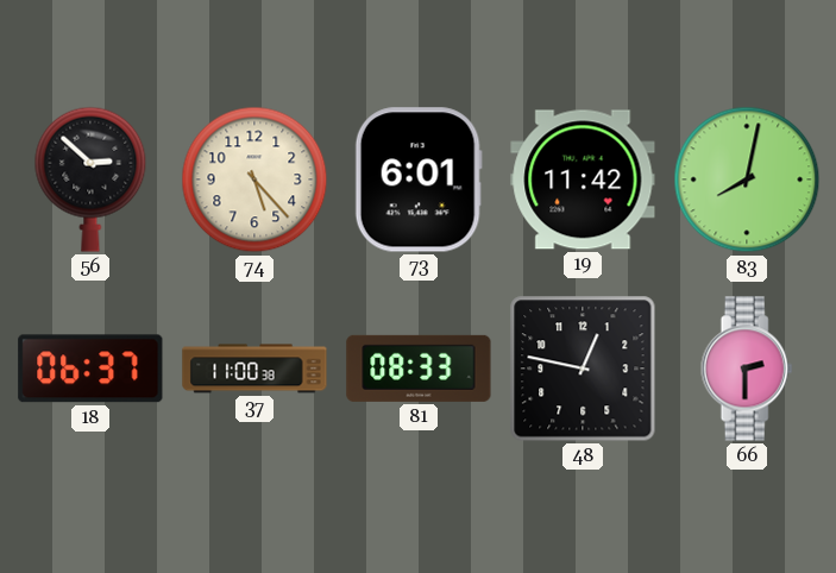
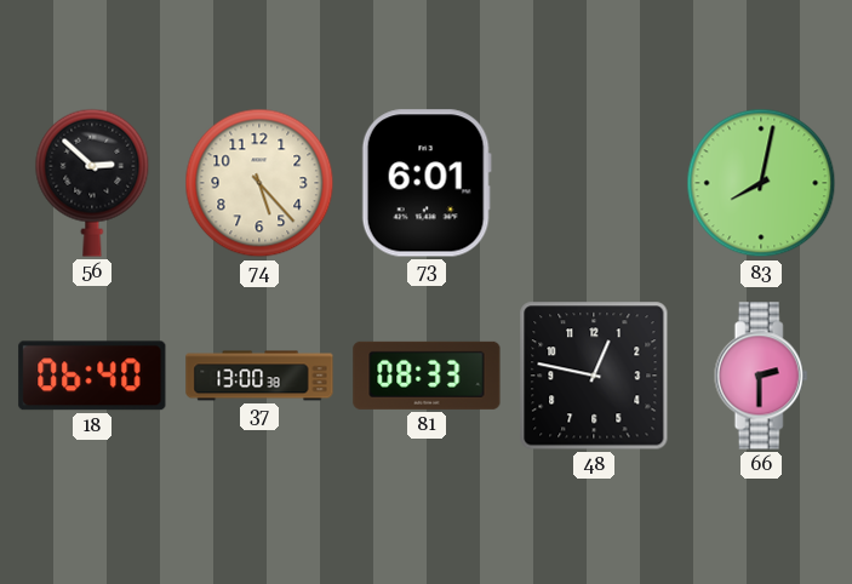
19: 11:42 -> none
18: 06:37 -> 06:40
37: 11:00 -> 13:00
